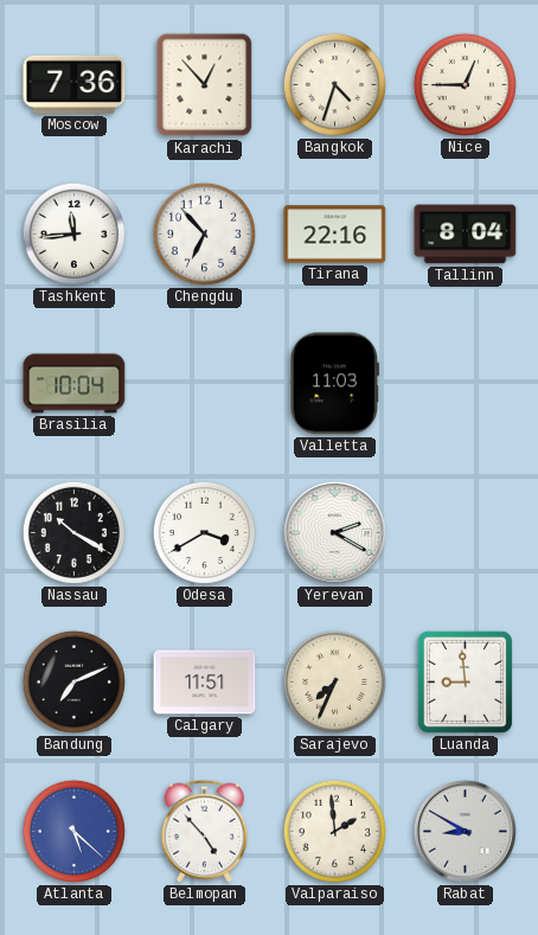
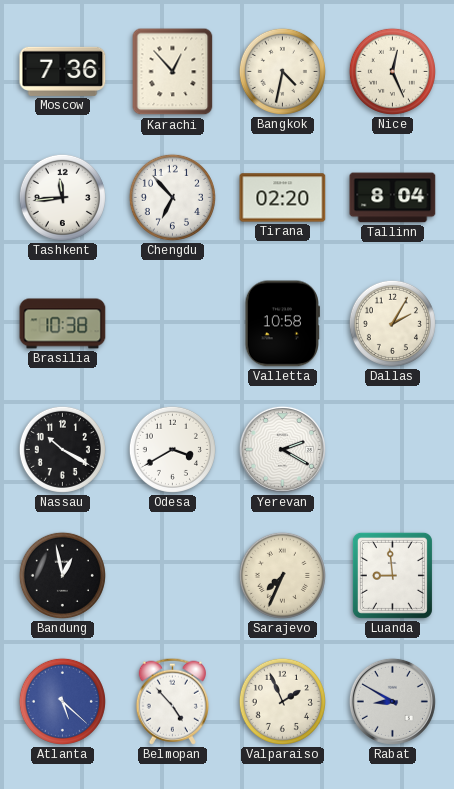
Bangkok: 4:33 -> 4:32
Nice: 12:45 -> 12:26
Tirana: 22:16 -> 02:20
Brasilia: 10:04 -> 10:38
Valletta: 11:03 -> 10:58
Dallas: none -> 2:05
Bandung: 7:11 -> 12:58
Calgary: 11:51 -> none
Valparaiso: 1:59 -> 1:56
